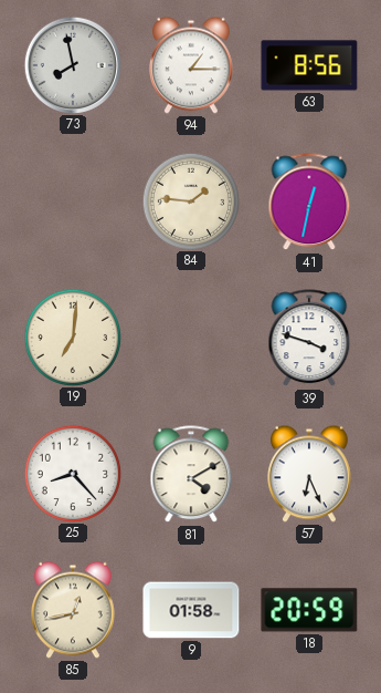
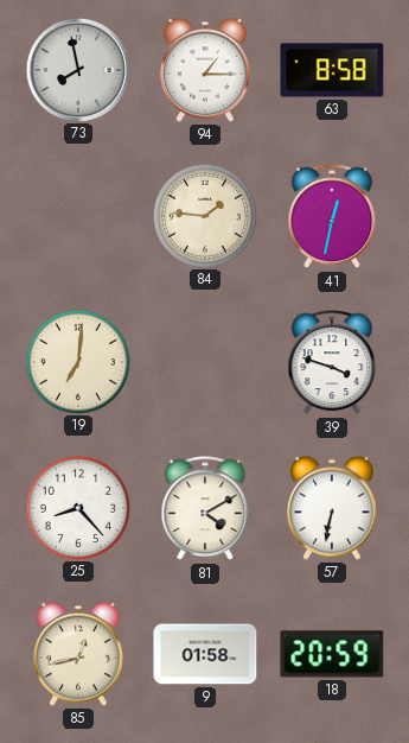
63: 8:56 -> 8:58
57: 6:26 -> 6:32
